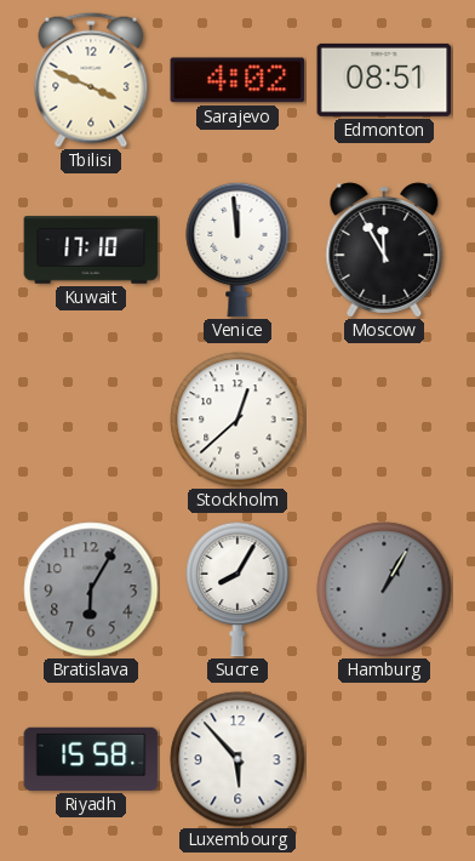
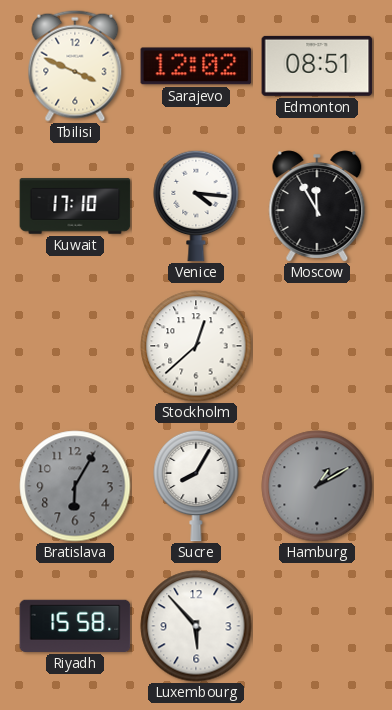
Sarajevo: 4:02 -> 12:02
Venice: 11:59 -> 4:16
Hamburg: 1:05 -> 1:10
